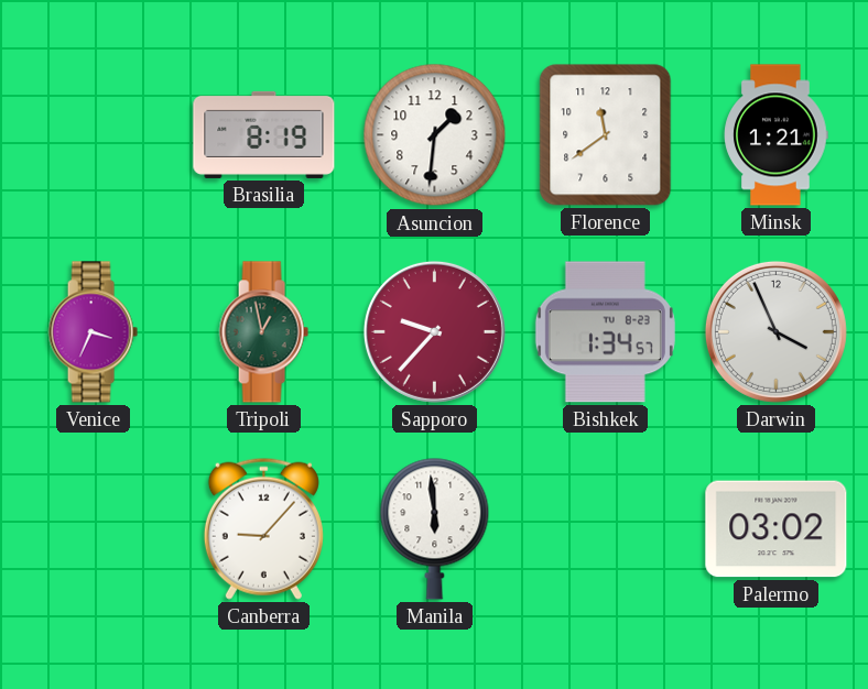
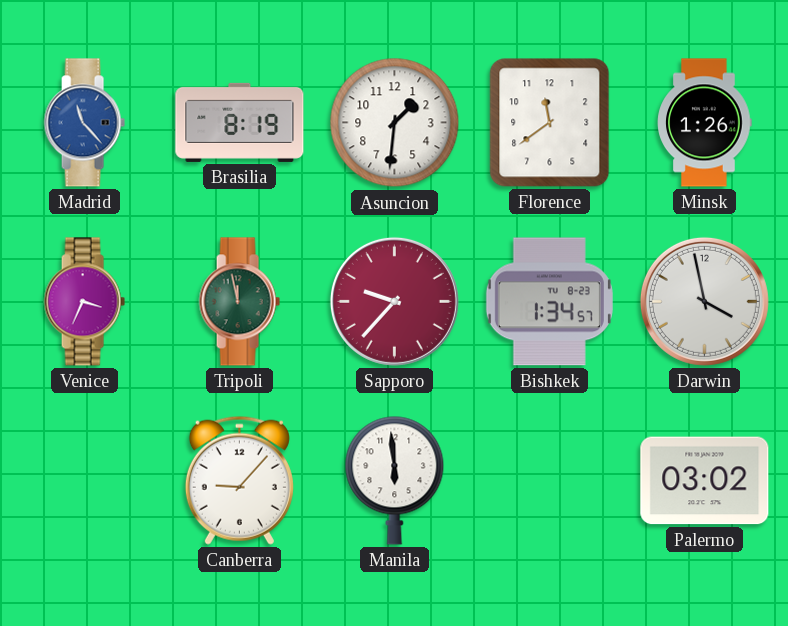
Madrid: none -> 11:23
Minsk: 1:21 -> 1:26
Tripoli: 12:58 -> 11:58
Darwin: 3:56 -> 3:58
